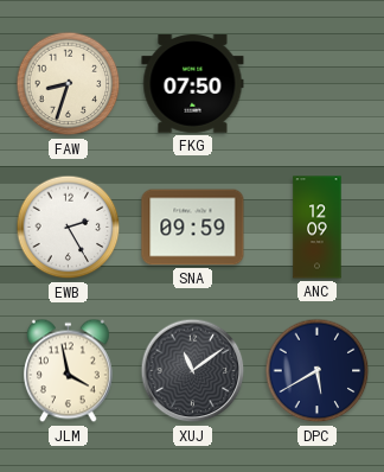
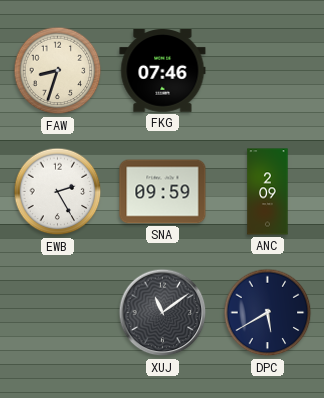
FKG: 07:50 -> 07:46
ANC: 12:09 -> 2:09
JLM: 3:58 -> none
